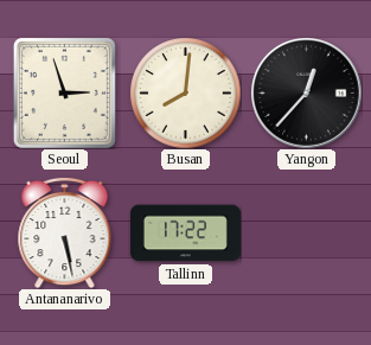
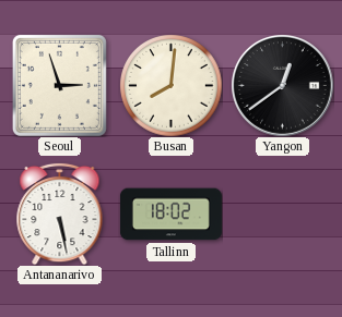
Yangon: 12:37 -> 12:39
Tallinn: 17:22 -> 18:02
